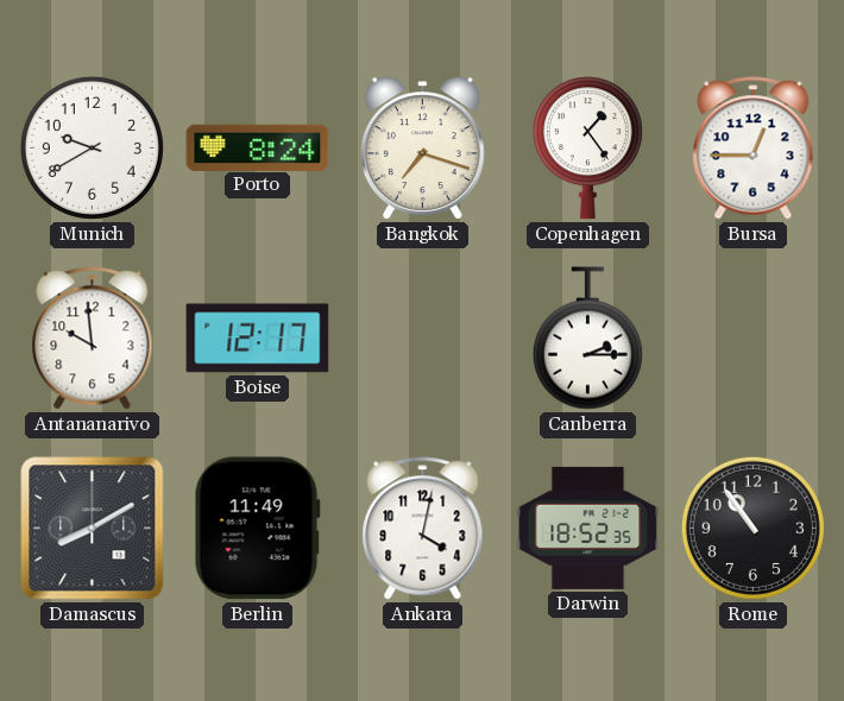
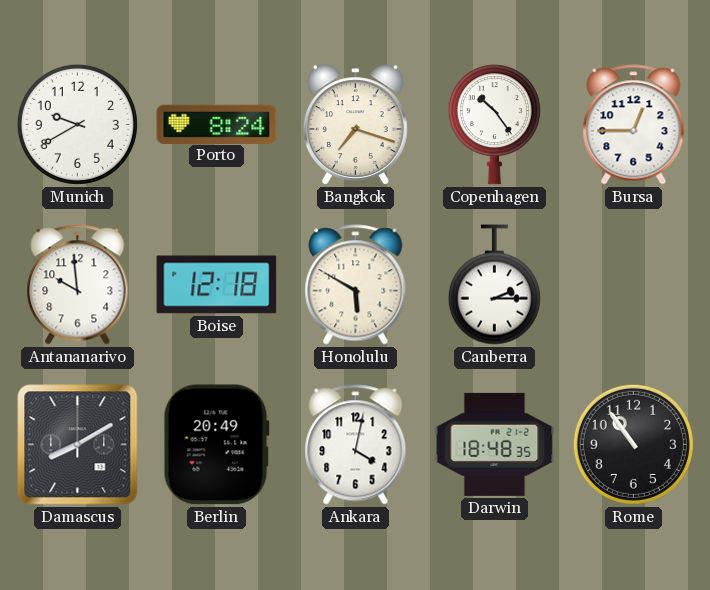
Copenhagen: 1:24 -> 10:24
Boise: 12:17 -> 12:18
Honolulu: none -> 5:50
Berlin: 11:49 -> 20:49
Darwin: 18:52 -> 18:48
